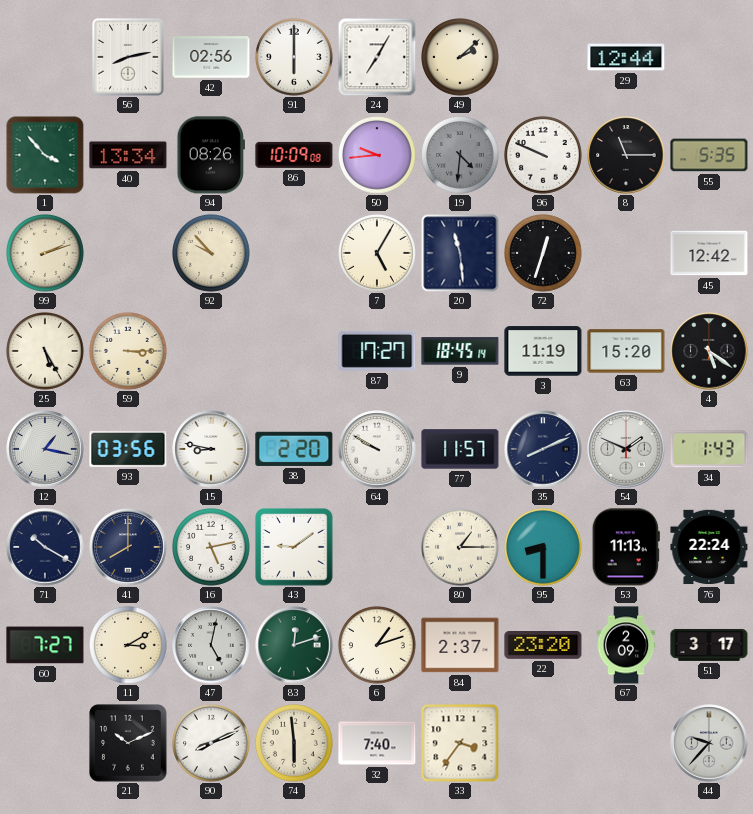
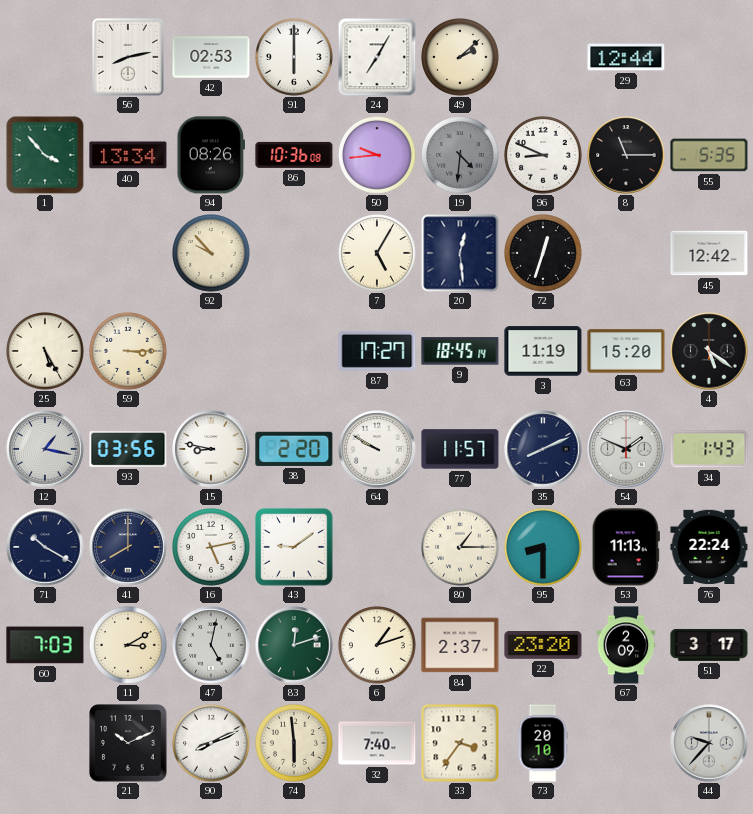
42: 02:56 -> 02:53
86: 10:09 -> 10:36
96: 9:49 -> 8:49
99: 2:12 -> none
20: 11:29 -> 12:29
60: 7:27 -> 7:03
73: none -> 20:10
